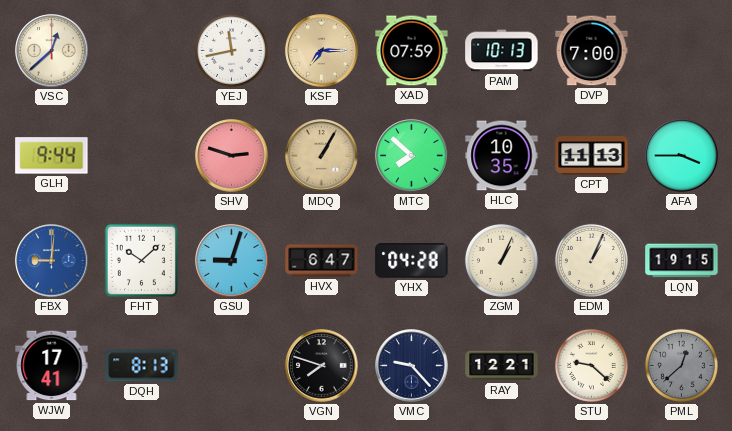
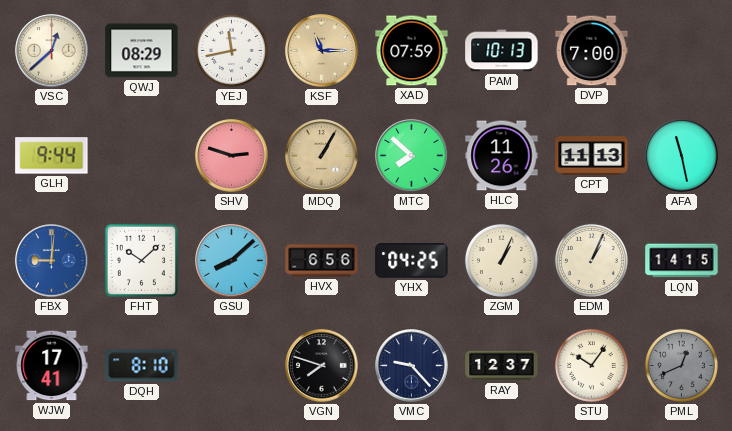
QWJ: none -> 08:29
KSF: 7:15 -> 11:15
HLC: 10:35 -> 11:26
AFA: 3:45 -> 11:28
GSU: 9:03 -> 8:08
HVX: 6:47 -> 6:56
YHX: 04:28 -> 04:25
LQN: 19:15 -> 14:15
DQH: 8:13 -> 8:10
RAY: 12:21 -> 12:37
STU: 9:22 -> 10:06
PML: 12:38 -> 12:41
